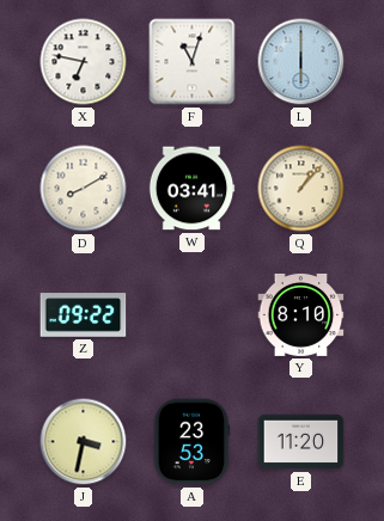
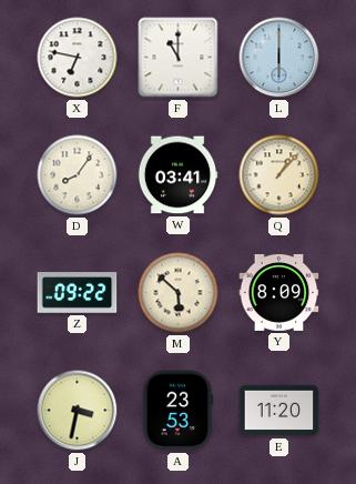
F: 11:03 -> 11:00
D: 8:10 -> 8:06
M: none -> 5:52
Y: 8:10 -> 8:09
